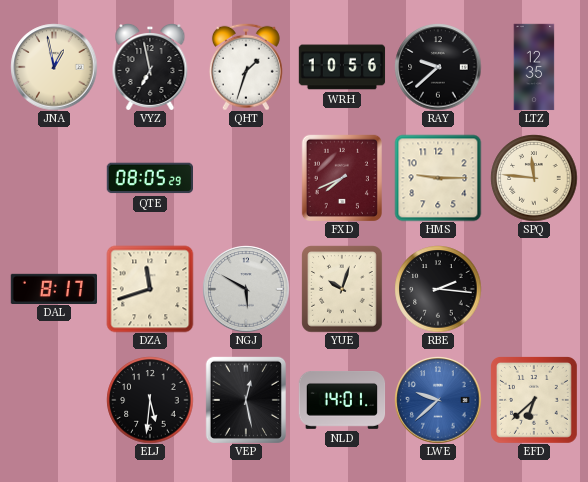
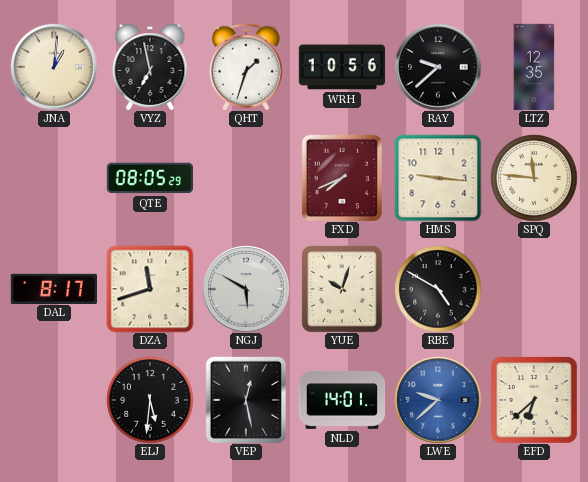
JNA: 12:58 -> 1:01
HMS: 9:15 -> 9:16
RBE: 2:16 -> 4:50
